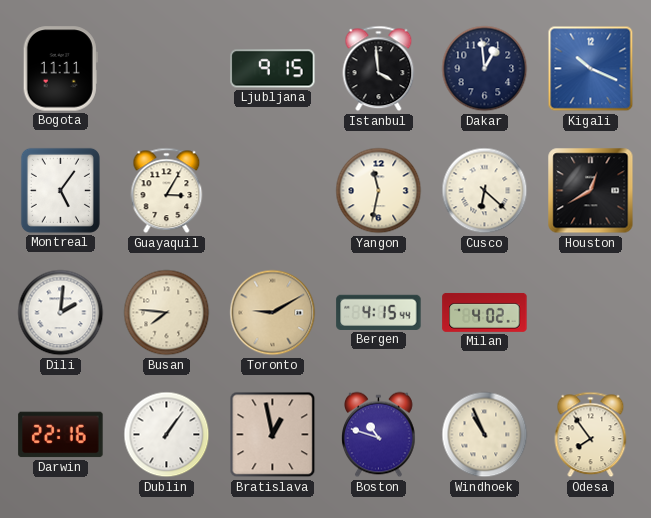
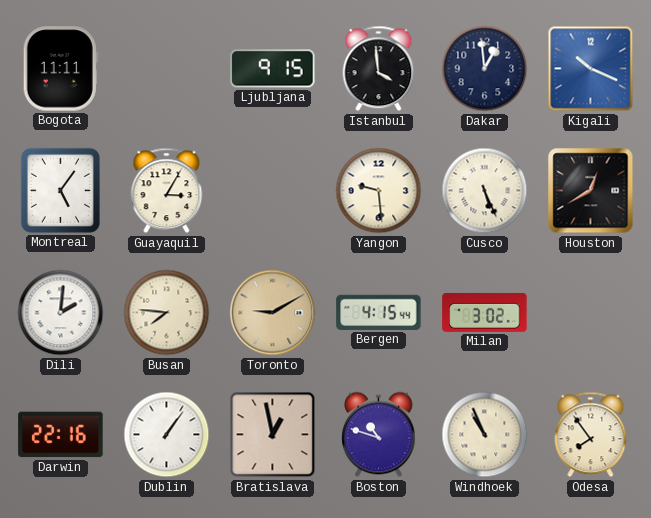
Yangon: 11:32 -> 9:29
Cusco: 6:22 -> 5:26
Milan: 4:02 -> 3:02
